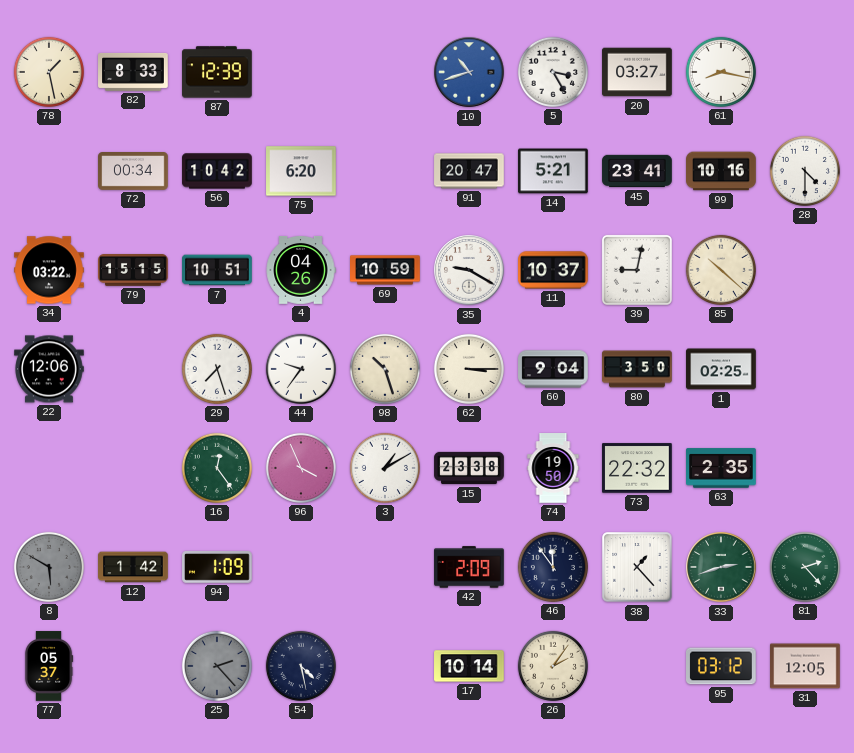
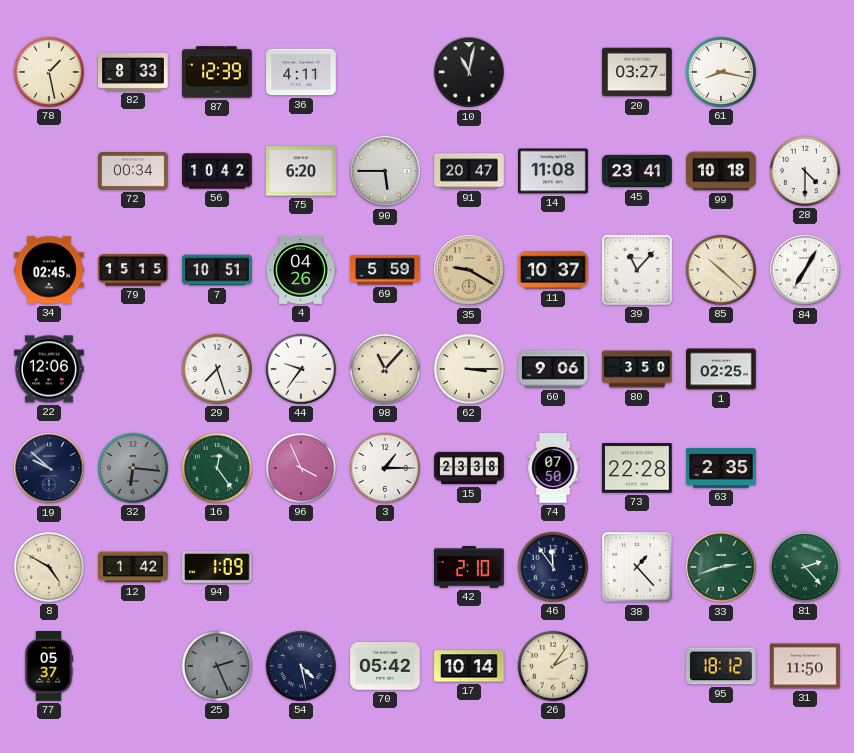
36: none -> 4:11
10: 10:42 -> 11:02
10 dial: blue -> black
5: 3:25 -> none
90: none -> 5:45
14: 5:21 -> 11:08
99: 10:16 -> 10:18
34: 03:22 -> 02:45
69: 10:59 -> 5:59
35 dial: white -> champagne
39: 9:02 -> 11:07
84: none -> 7:05
98: 10:27 -> 11:07
60: 9:04 -> 9:06
19: none -> 9:52
32: none -> 6:16
3: 1:10 -> 1:15
74: 19:50 -> 07:50
73: 22:32 -> 22:28
8: 5:50 -> 4:50
8 dial: grey -> cream
42: 2:09 -> 2:10
25: 2:23 -> 2:26
70: none -> 05:42
95: 03:12 -> 18:12
31: 12:05 -> 11:50
